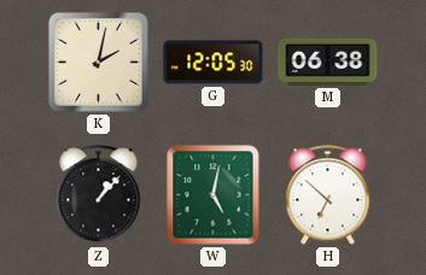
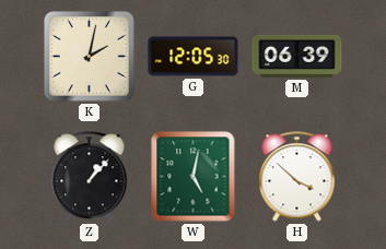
M: 06:38 -> 06:39
H: 6:52 -> 3:52
